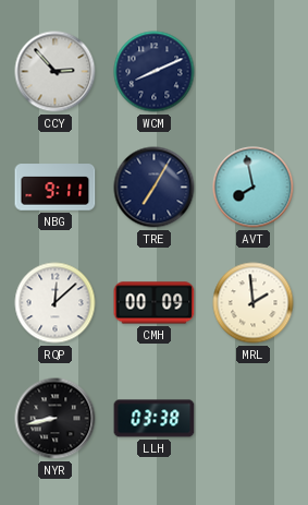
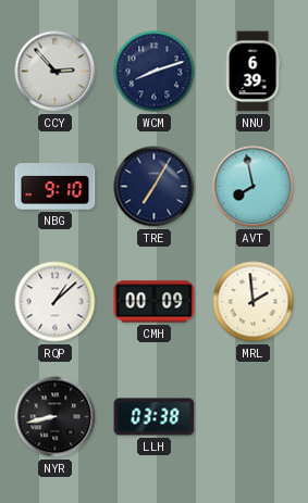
WCM: 8:11 -> 8:12
NNU: none -> 6:39
NBG: 9:11 -> 9:10
RQP: 12:08 -> 1:08
